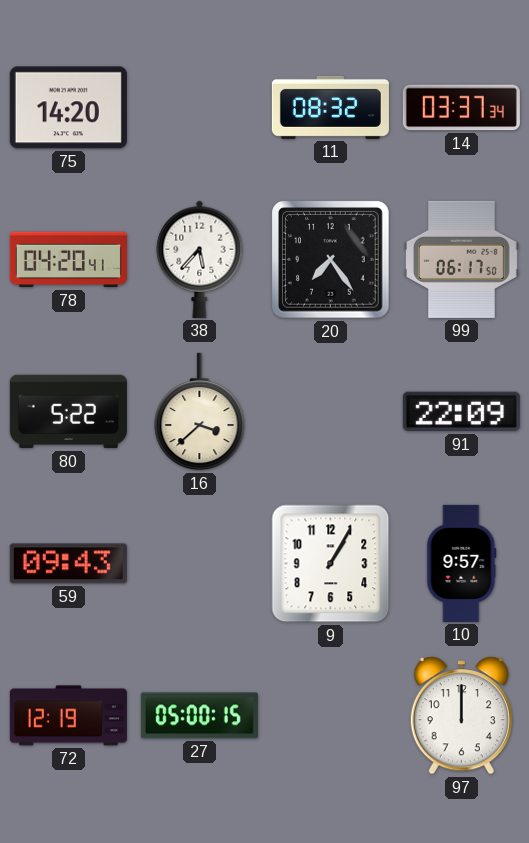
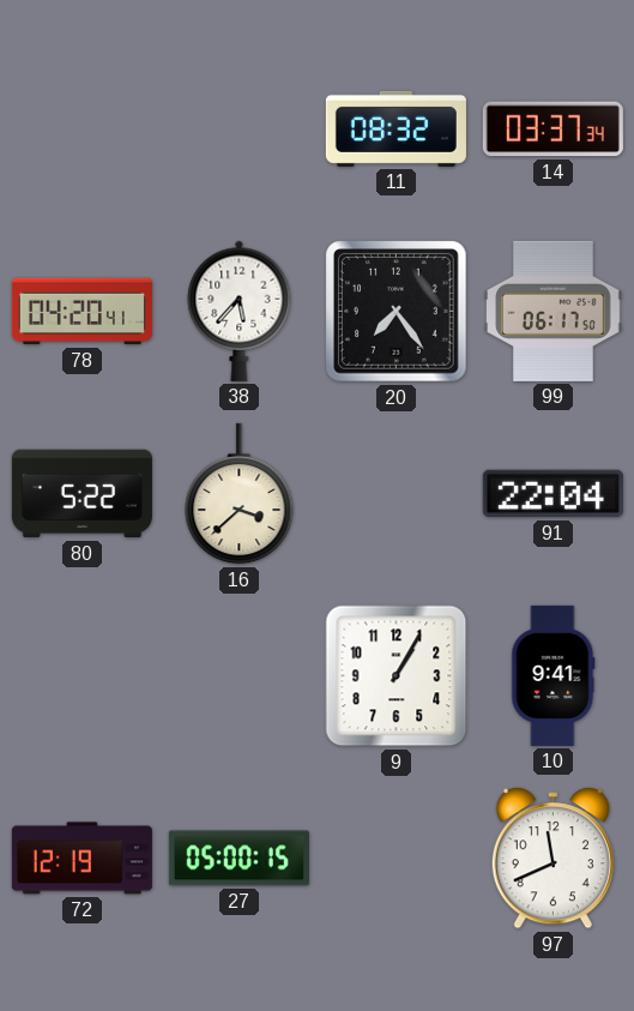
75: 14:20 -> none
91: 22:09 -> 22:04
59: 09:43 -> none
10: 9:57 -> 9:41
97: 12:00 -> 11:41
